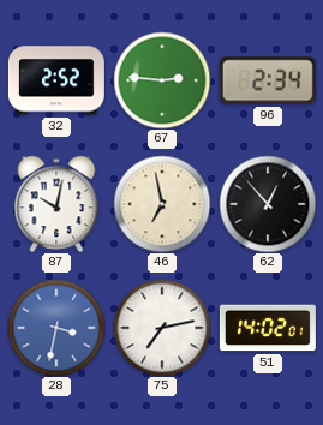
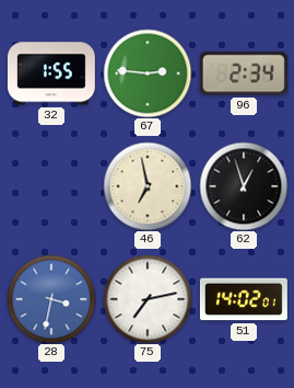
32: 2:52 -> 1:55
87: 10:02 -> none
62: 12:53 -> 12:57
